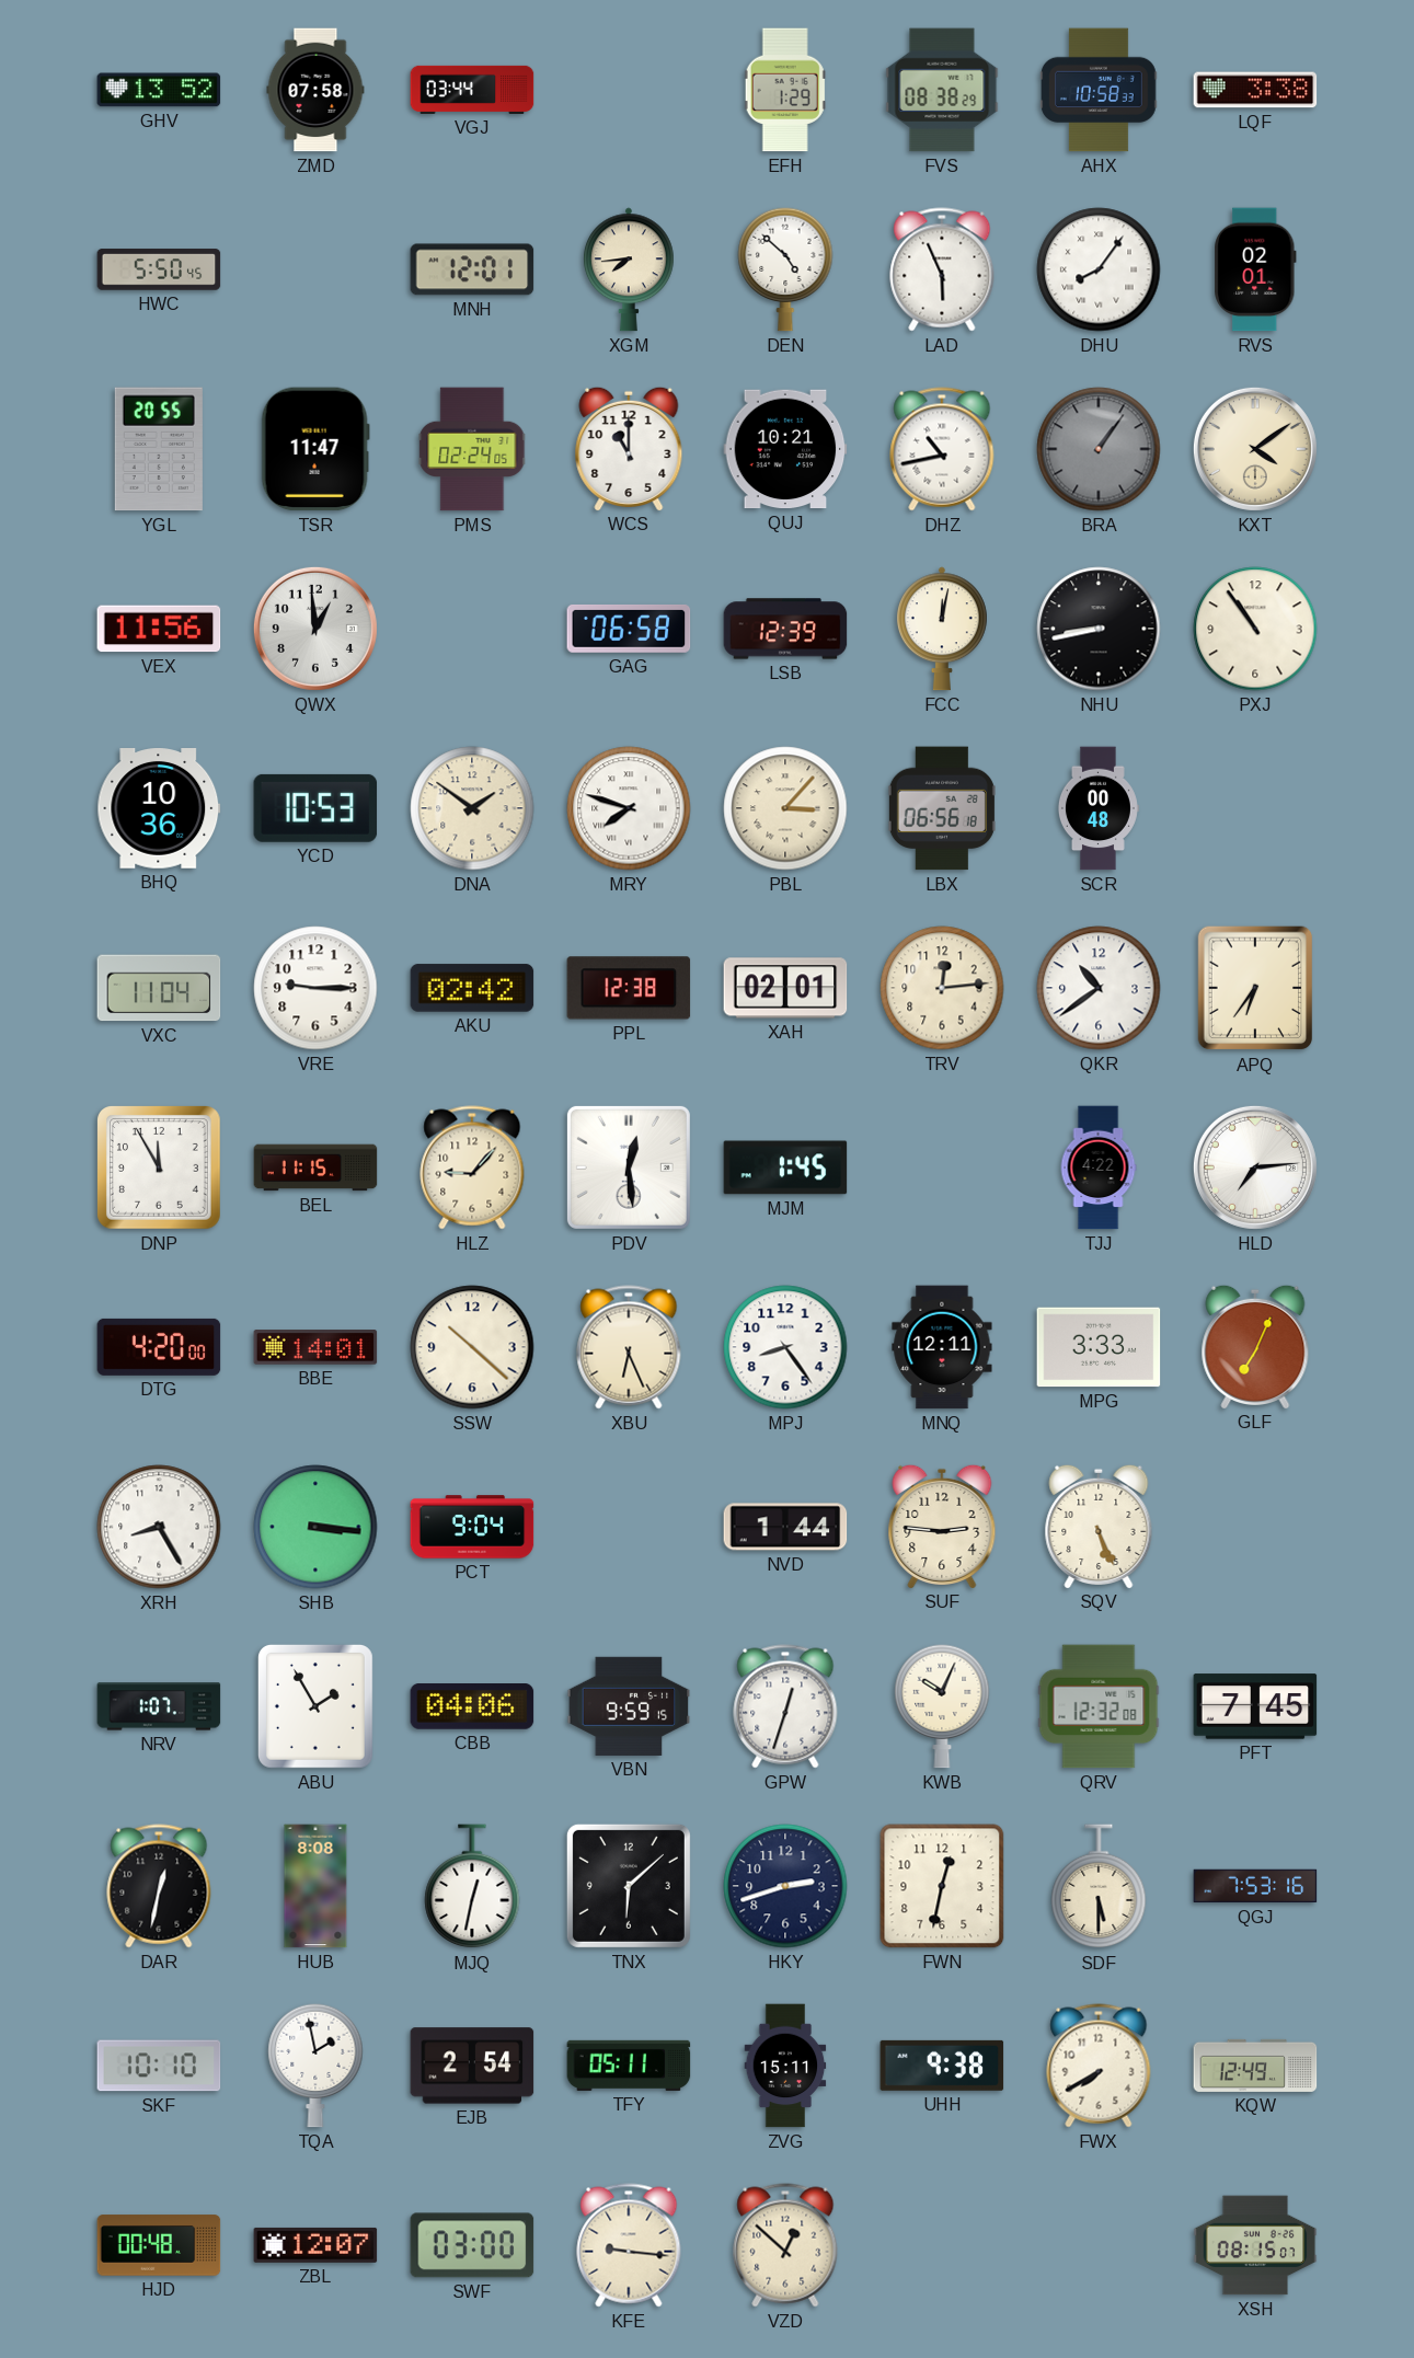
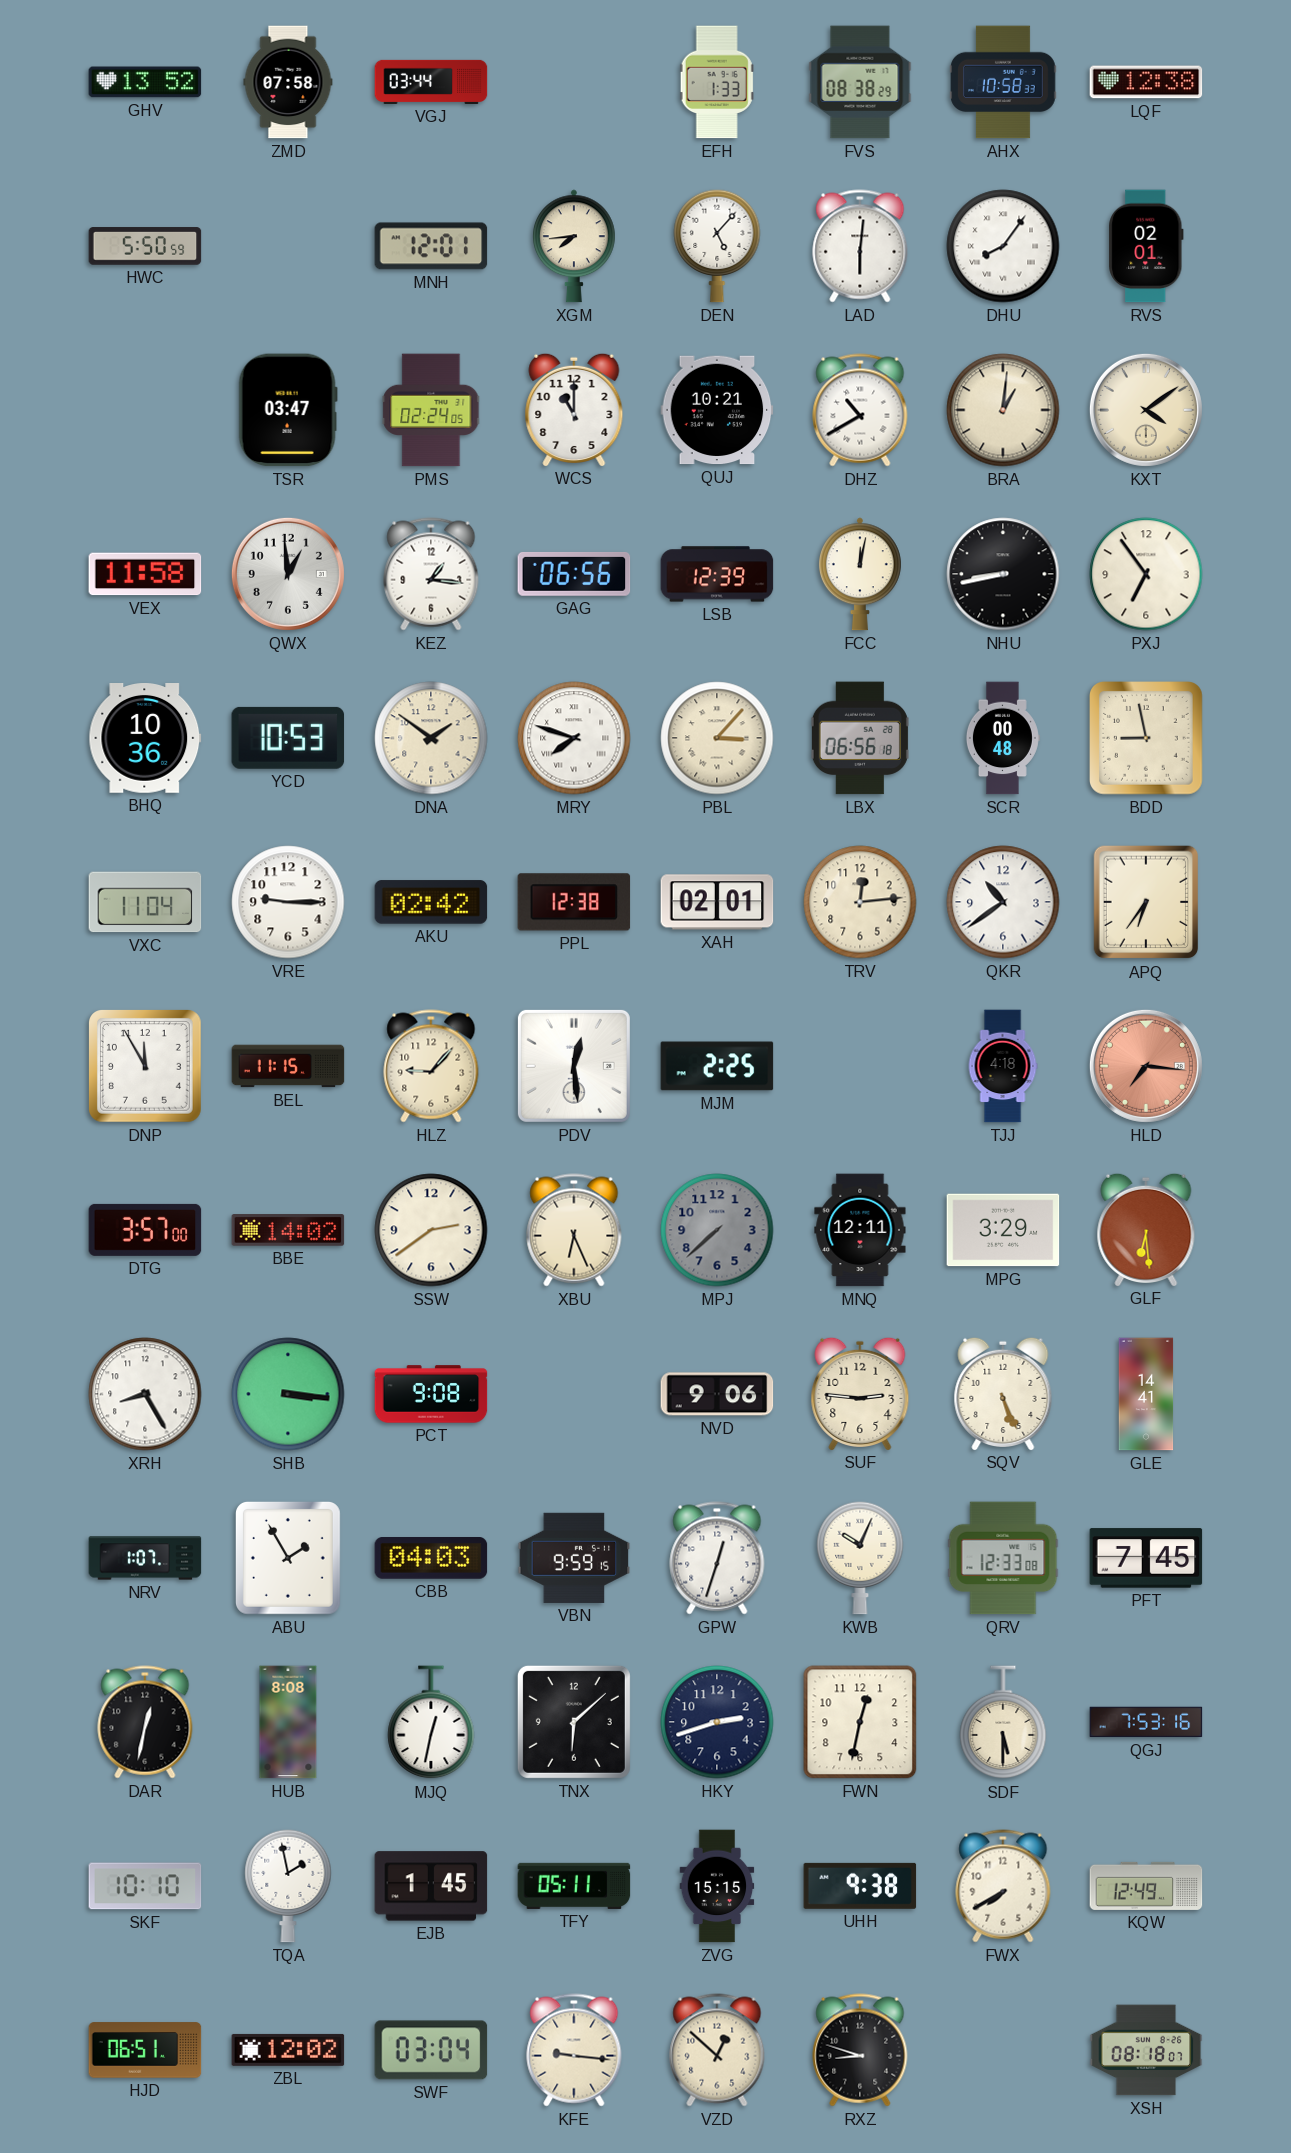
EFH: 1:29 -> 1:33
LQF: 3:38 -> 12:38
HWC: 5:50:45 -> 5:50:59
DEN: 4:52 -> 5:07
LAD: 5:56 -> 6:01
YGL: 20:55 -> none
TSR: 11:47 -> 03:47
DHZ: 10:43 -> 10:40
BRA: 1:06 -> 1:01
BRA dial: grey -> cream
VEX: 11:56 -> 11:58
KEZ: none -> 1:16
GAG: 06:58 -> 06:56
PXJ: 10:54 -> 6:54
BDD: none -> 8:58
MJM: 1:45 -> 2:25
TJJ: 4:22 -> 4:18
HLD: 7:14 -> 7:16
HLD dial: white -> salmon
DTG: 4:20 -> 3:57
BBE: 14:01 -> 14:02
SSW: 10:22 -> 2:39
MPJ: 8:24 -> 7:38
MPJ dial: white -> grey
MPG: 3:33 -> 3:29
GLF: 7:04 -> 6:29
PCT: 9:04 -> 9:08
NVD: 1:44 -> 9:06
GLE: none -> 14:41
CBB: 04:06 -> 04:03
QRV: 12:32 -> 12:33
EJB: 2:54 -> 1:45
ZVG: 15:11 -> 15:15
HJD: 00:48 -> 06:51
ZBL: 12:07 -> 12:02
SWF: 03:00 -> 03:04
RXZ: none -> 8:48
XSH: 08:15 -> 08:18
